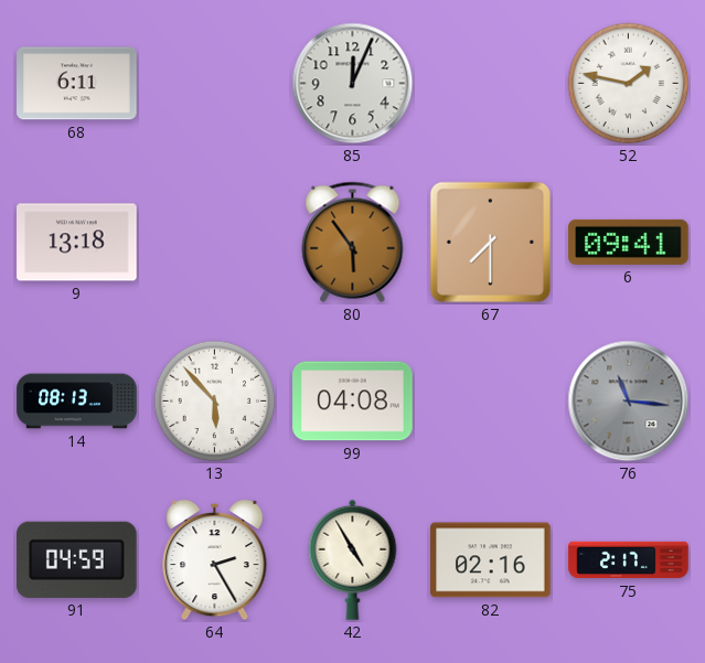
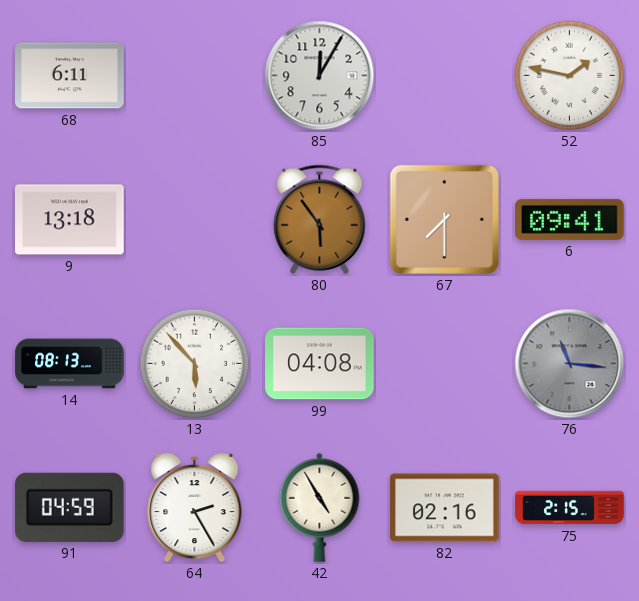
85: 12:04 -> 12:05
75: 2:17 -> 2:15
